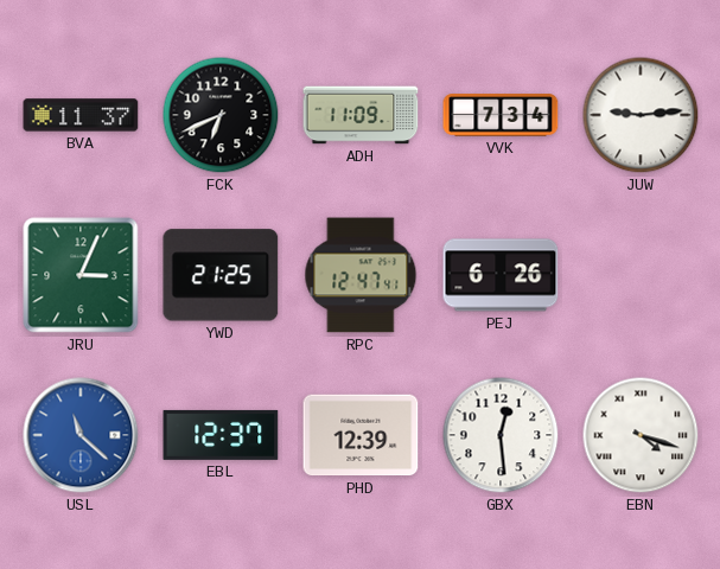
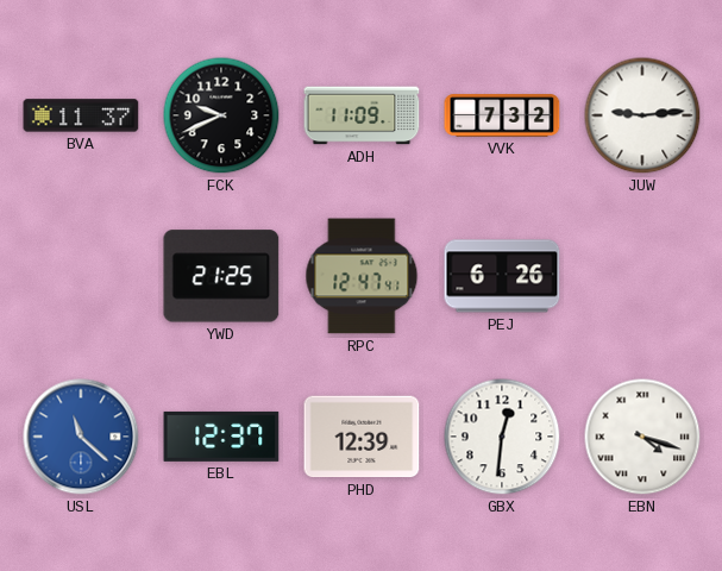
FCK: 6:41 -> 9:41
VVK: 7:34 -> 7:32
JRU: 3:04 -> none
GBX: 12:29 -> 12:31
